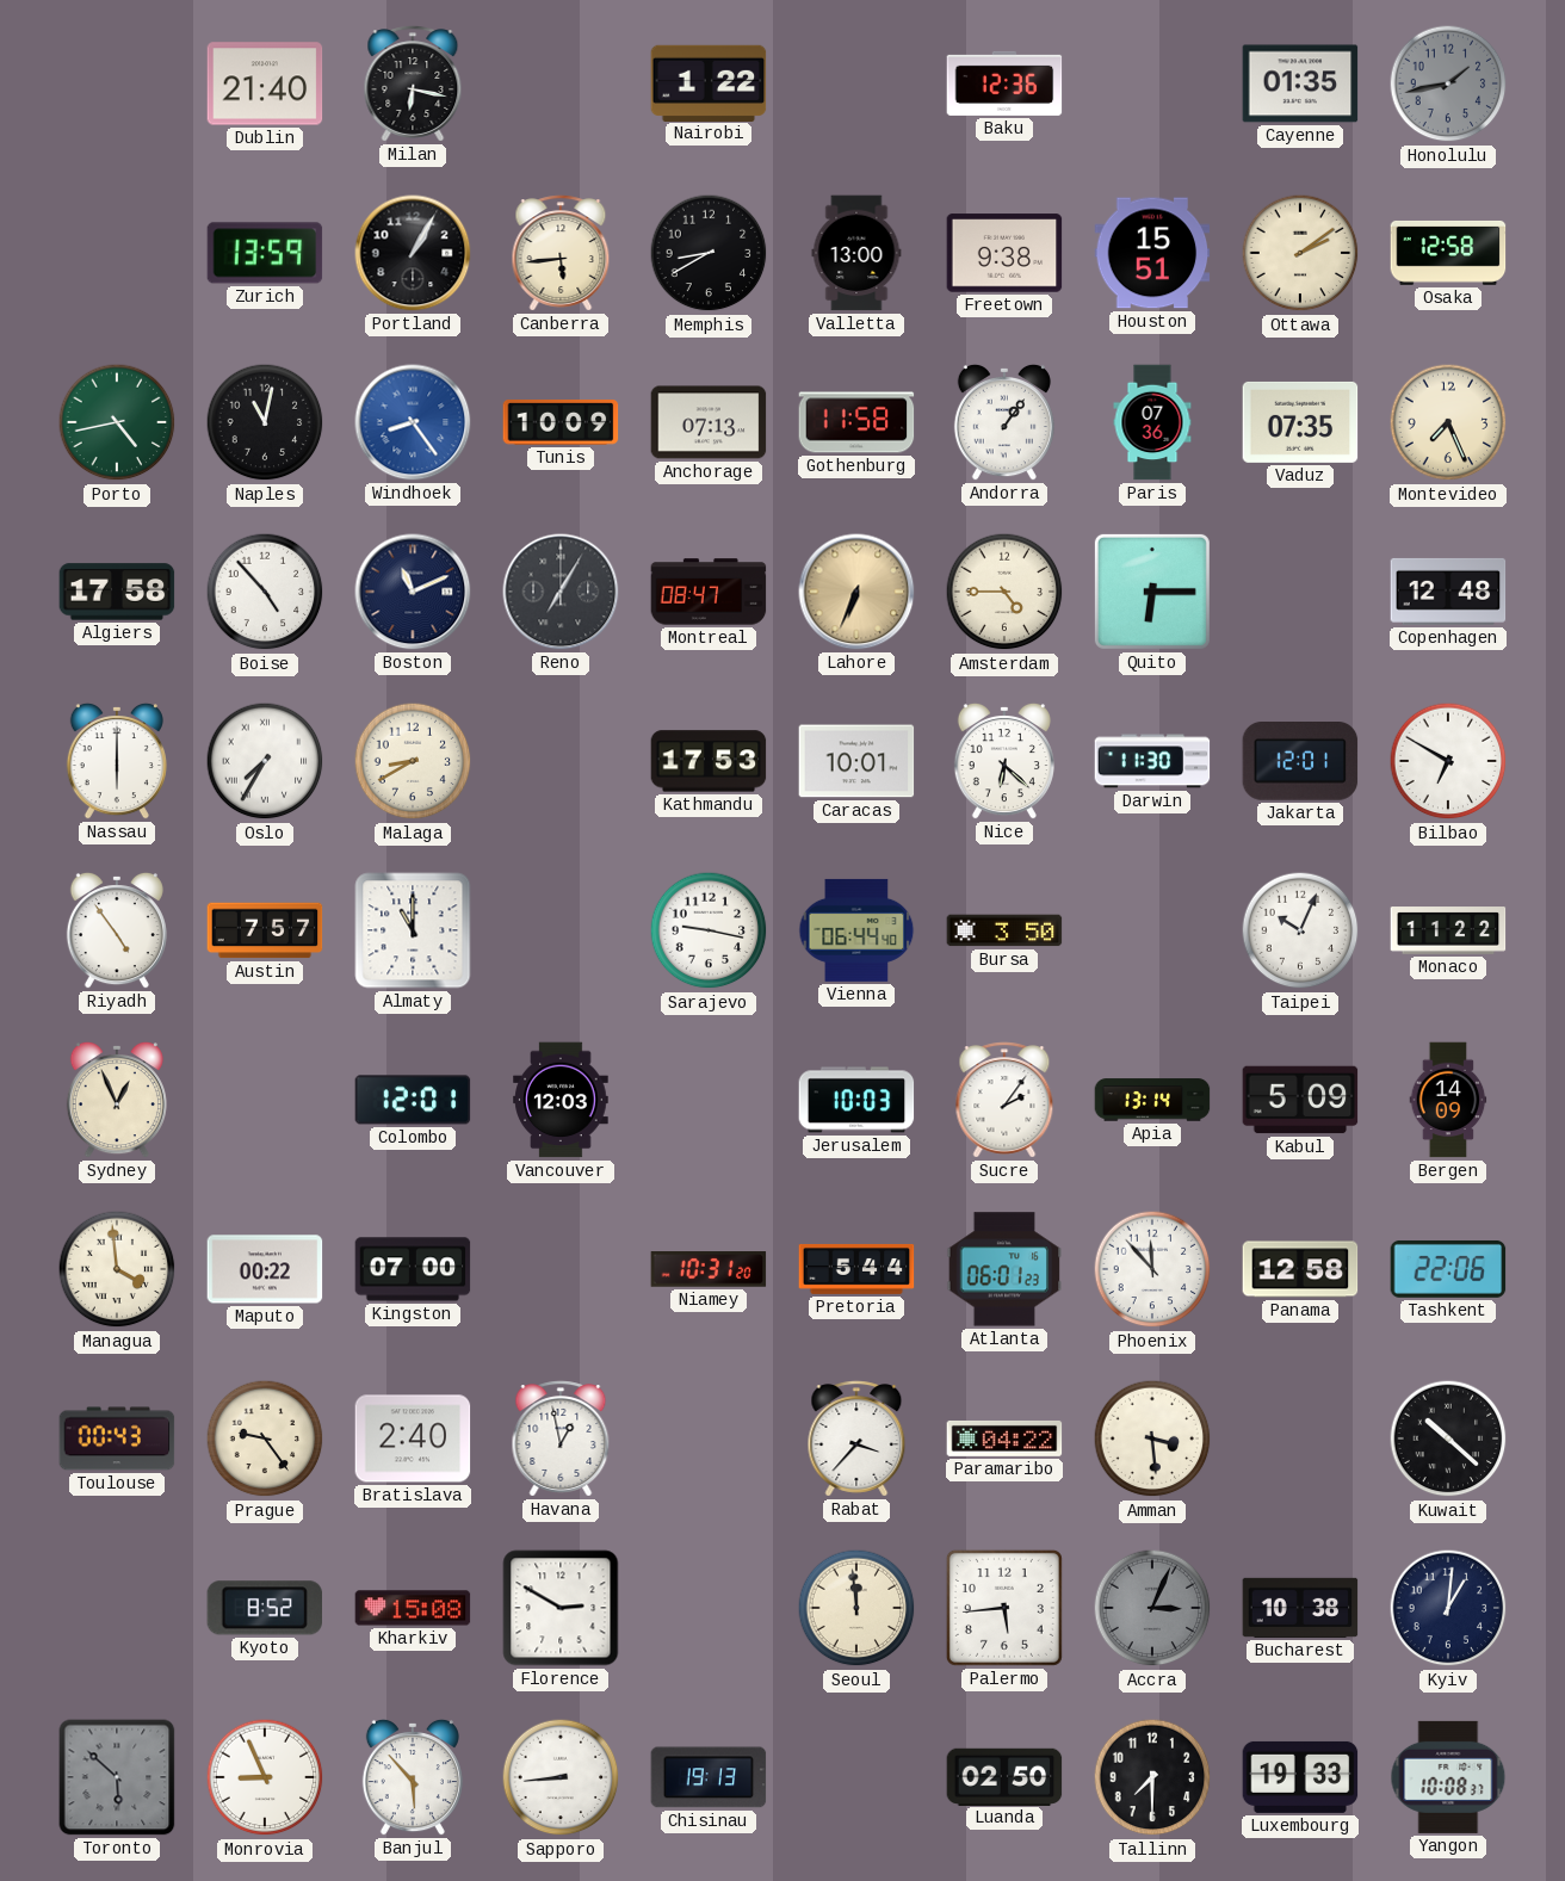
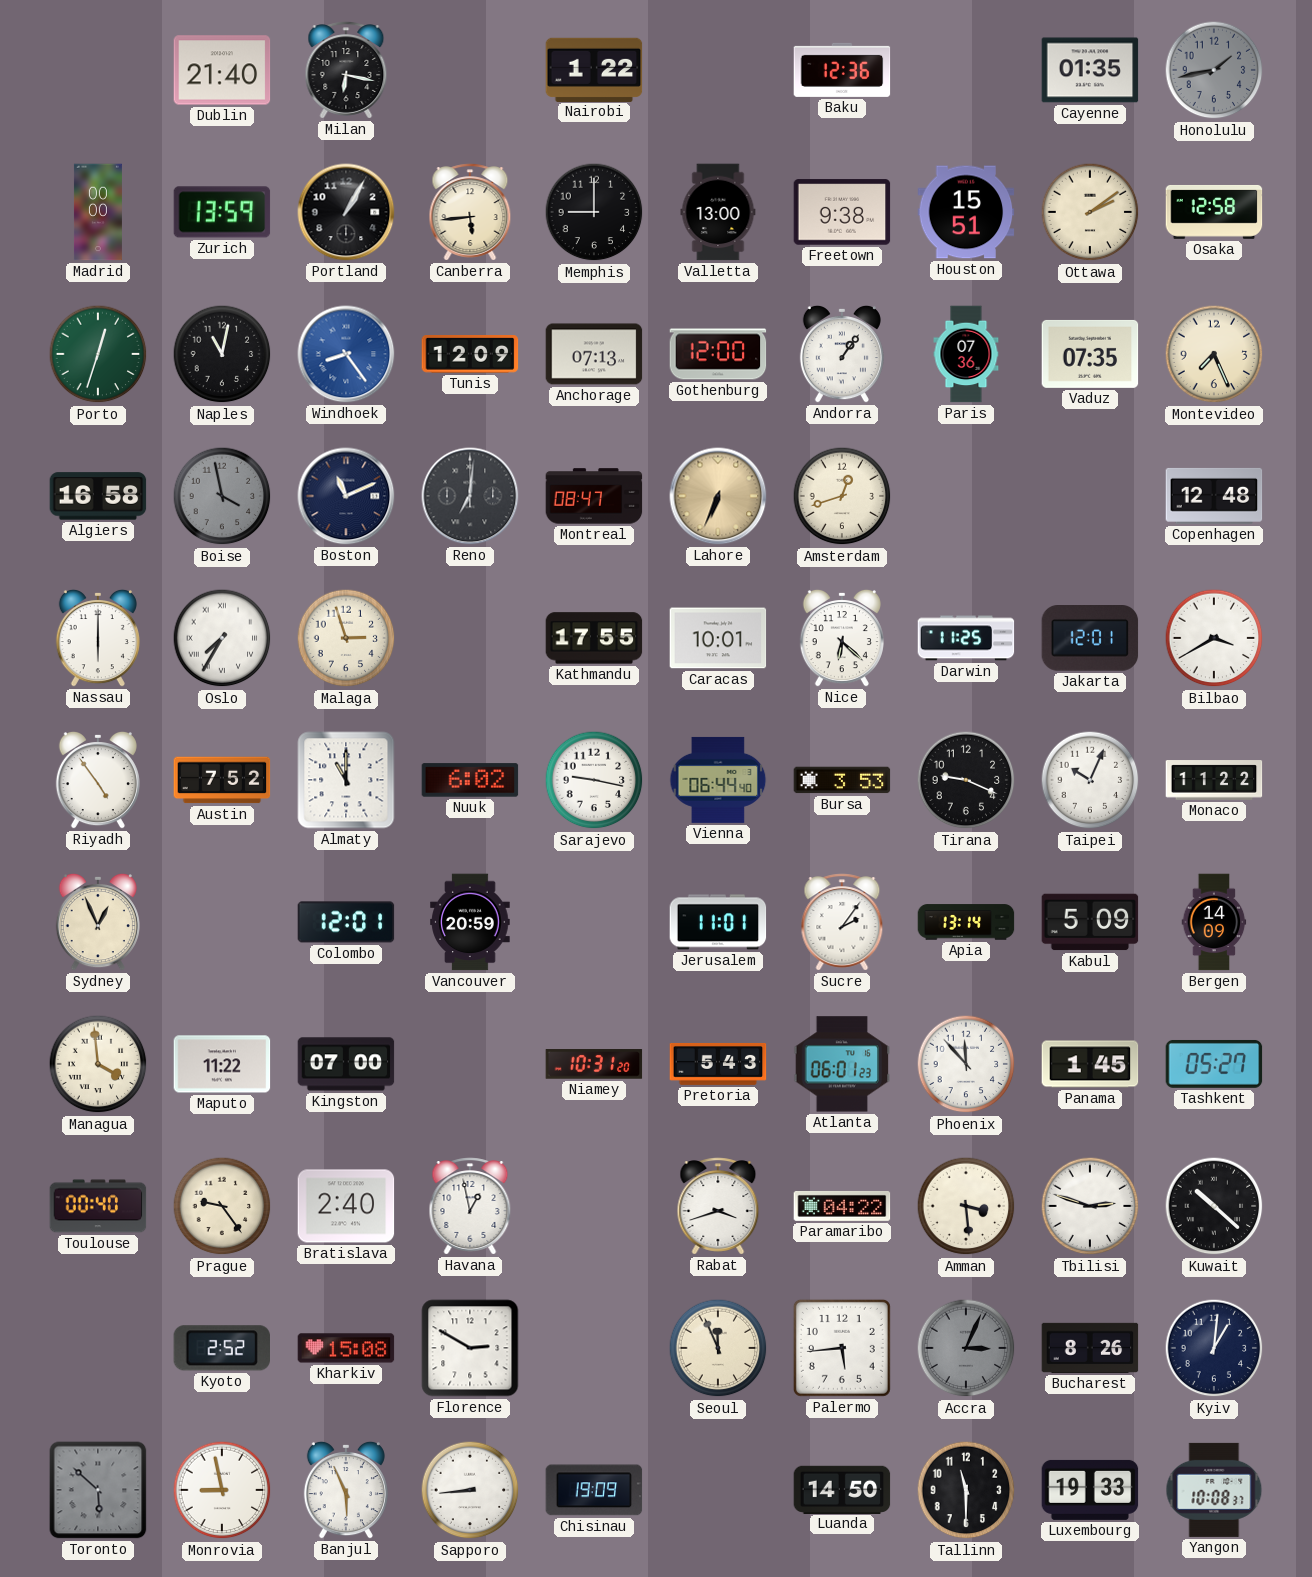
Madrid: none -> 00:00
Memphis: 8:40 -> 9:00
Porto: 4:43 -> 12:33
Tunis: 10:09 -> 12:09
Gothenburg: 11:58 -> 12:00
Algiers: 17:58 -> 16:58
Boise: 4:53 -> 3:58
Boise dial: white -> grey
Reno: 7:05 -> 7:01
Amsterdam: 4:45 -> 12:42
Quito: 6:15 -> none
Malaga: 8:40 -> 2:57
Kathmandu: 17:53 -> 17:55
Darwin: 11:30 -> 11:25
Bilbao: 6:50 -> 3:40
Austin: 7:57 -> 7:52
Nuuk: none -> 6:02
Bursa: 3:50 -> 3:53
Tirana: none -> 9:19
Vancouver: 12:03 -> 20:59
Jerusalem: 10:03 -> 11:01
Maputo: 00:22 -> 11:22
Pretoria: 5:44 -> 5:43
Panama: 12:58 -> 1:45
Tashkent: 22:06 -> 05:27
Toulouse: 00:43 -> 00:40
Rabat: 3:37 -> 3:42
Tbilisi: none -> 2:48
Kyoto: 8:52 -> 2:52
Seoul: 11:59 -> 11:56
Bucharest: 10:38 -> 8:26
Monrovia: 8:56 -> 8:58
Banjul: 5:53 -> 5:56
Chisinau: 19:13 -> 19:09
Luanda: 02:50 -> 14:50
Tallinn: 7:30 -> 11:30
